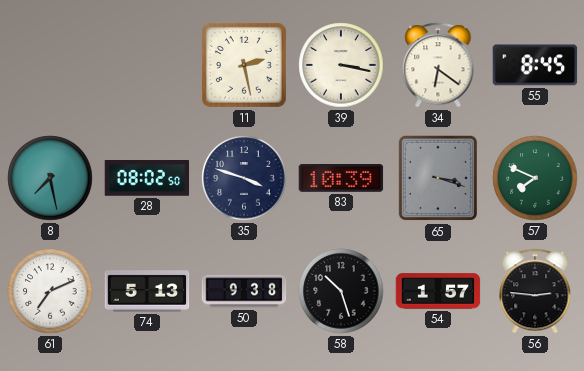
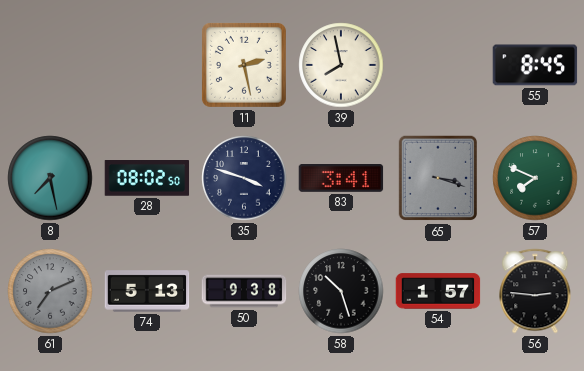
39: 3:17 -> 7:58
34: 6:21 -> none
83: 10:39 -> 3:41
61 dial: white -> grey
